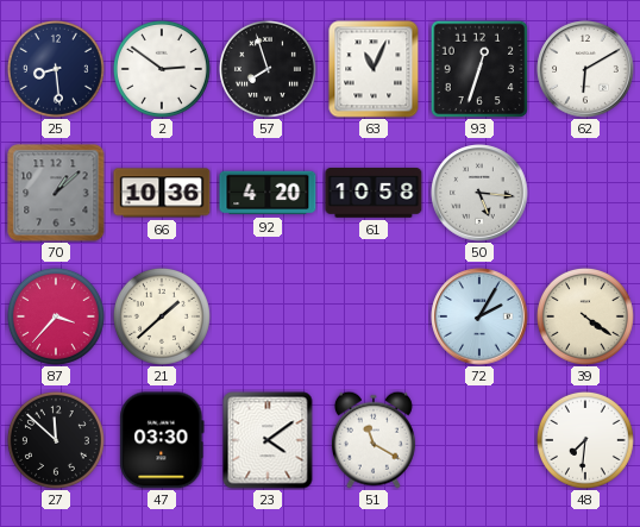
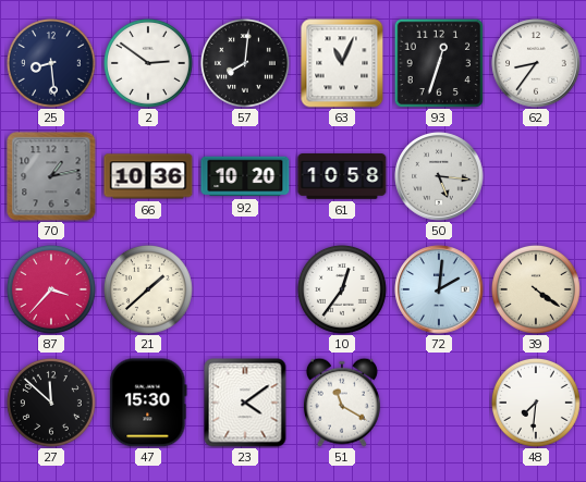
57: 7:57 -> 8:01
62: 6:10 -> 8:36
70: 1:08 -> 1:13
92: 4:20 -> 10:20
10: none -> 12:36
72: 2:05 -> 2:01
47: 03:30 -> 15:30
